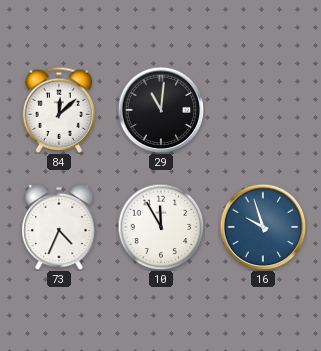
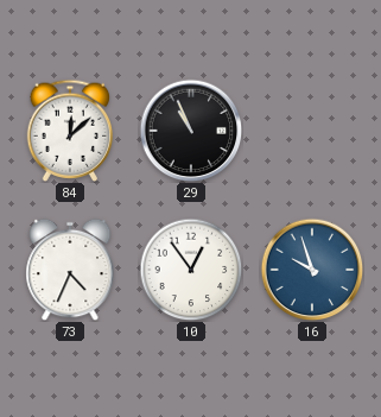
29: 11:01 -> 10:56
10: 11:55 -> 12:54
